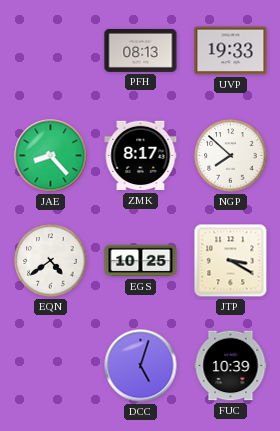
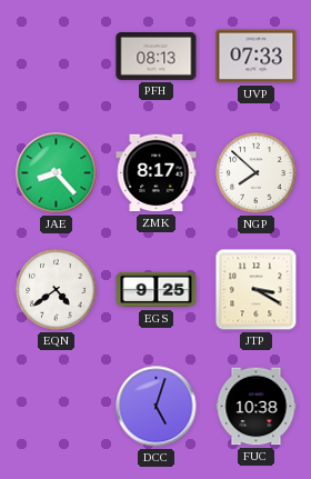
UVP: 19:33 -> 07:33
EGS: 10:25 -> 9:25
FUC: 10:39 -> 10:38
